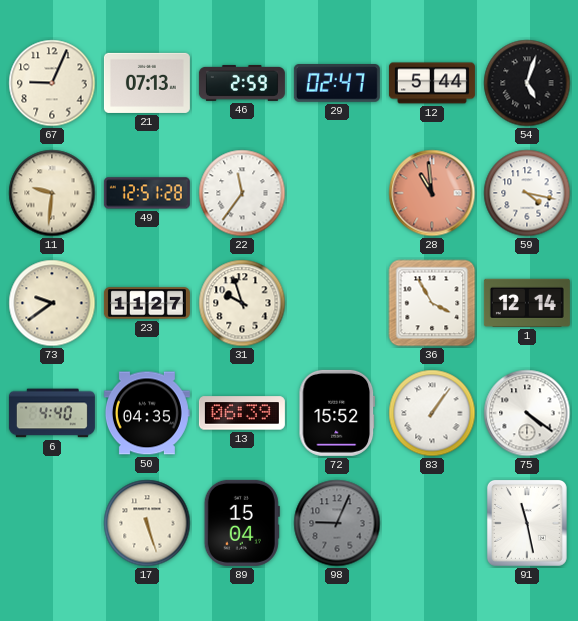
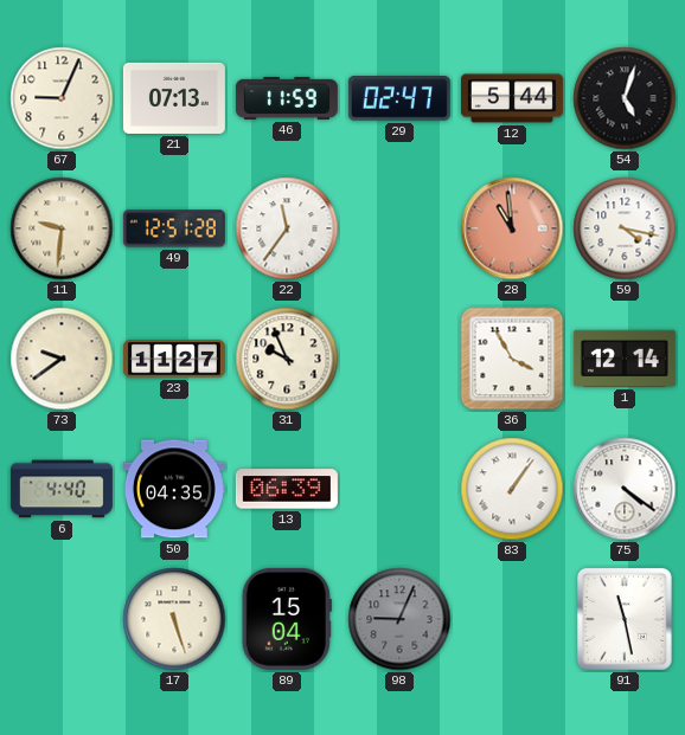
46: 2:59 -> 11:59
31: 9:57 -> 9:56
72: 15:52 -> none
